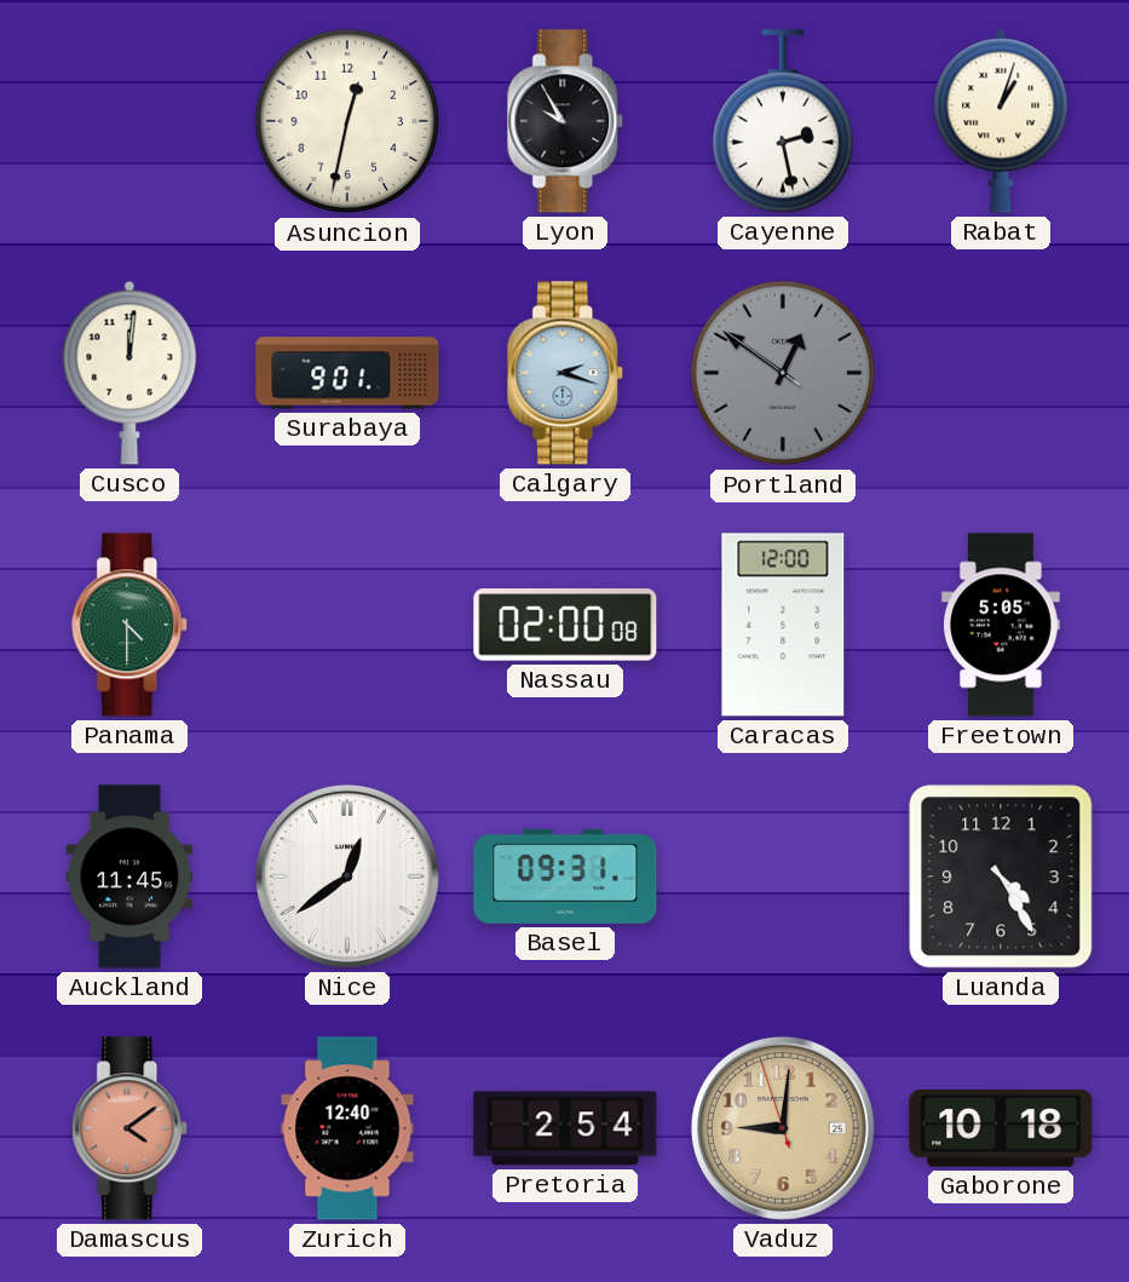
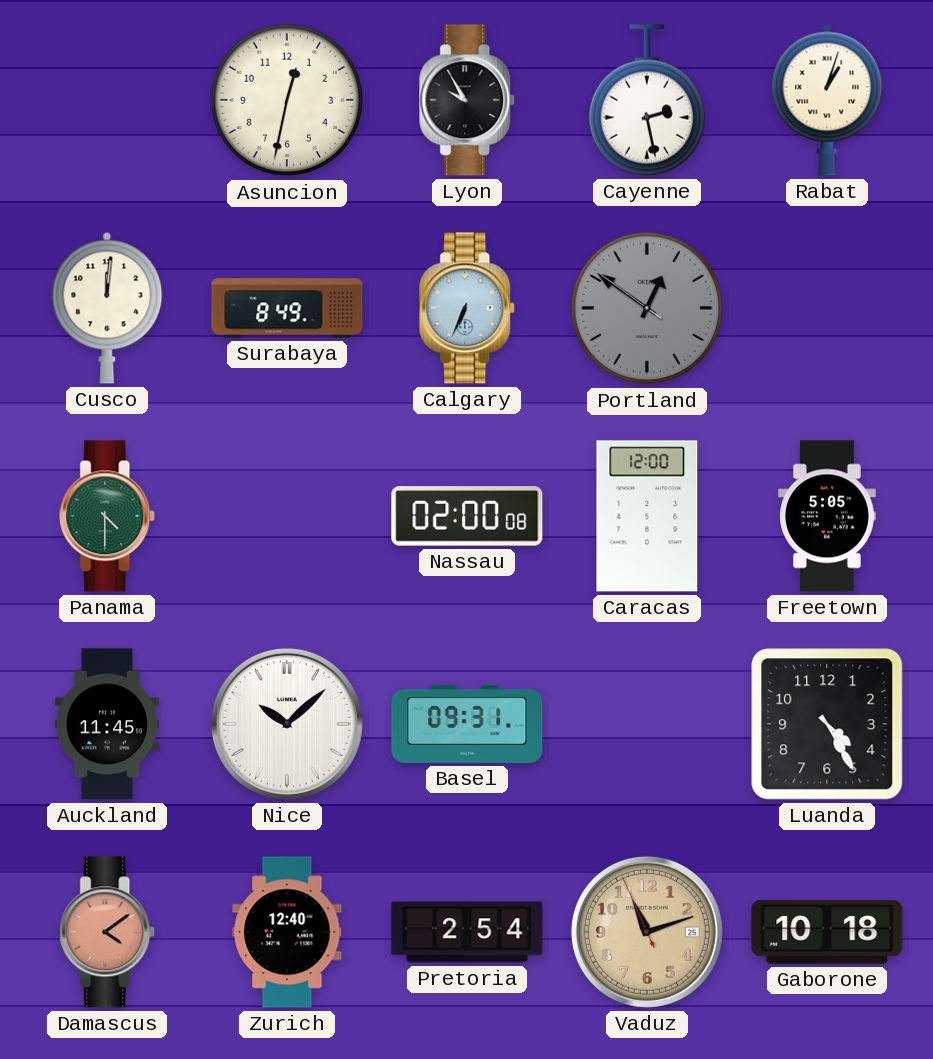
Surabaya: 9:01 -> 8:49
Calgary: 2:18 -> 6:34
Nice: 12:39 -> 10:08
Vaduz: 9:00 -> 11:11
